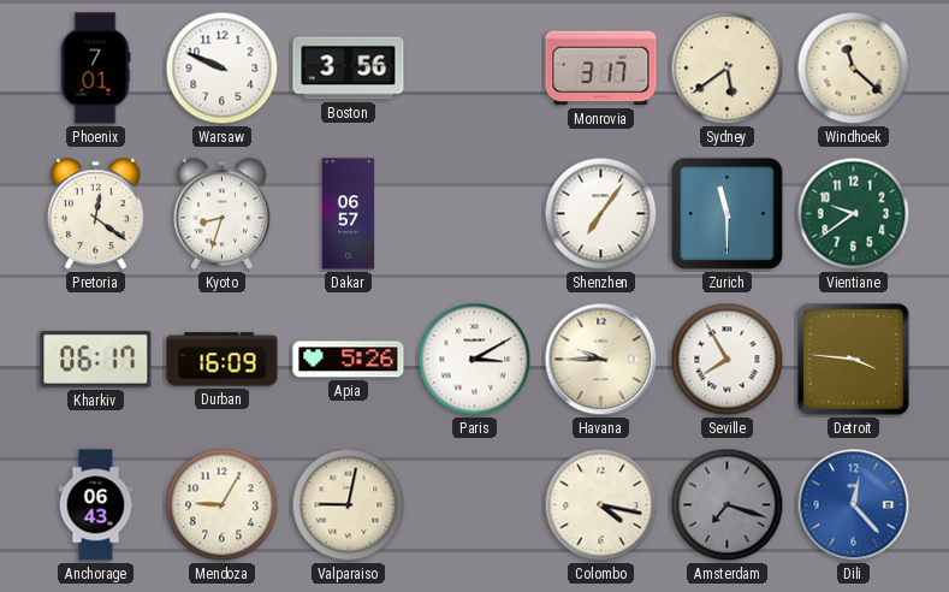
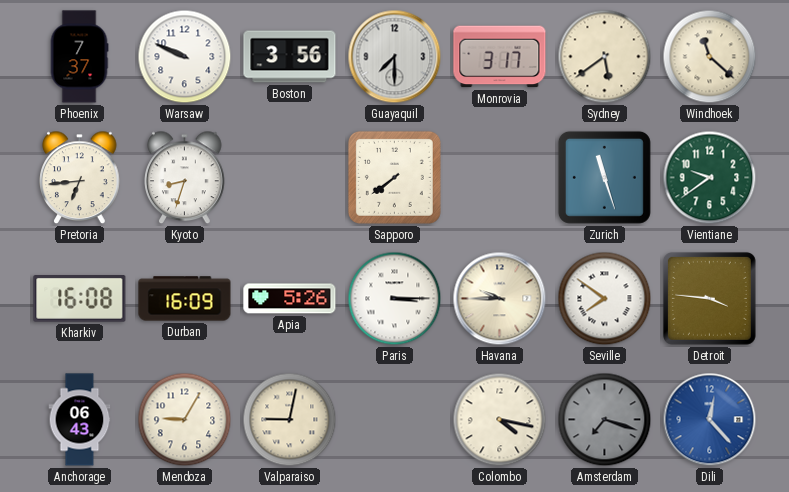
Phoenix: 7:01 -> 7:37
Guayaquil: none -> 7:30
Pretoria: 12:21 -> 6:44
Dakar: 06:57 -> none
Sapporo: none -> 7:39
Shenzhen: 7:06 -> none
Zurich: 11:30 -> 11:27
Kharkiv: 06:17 -> 16:08
Paris: 3:10 -> 3:15
Seville: 7:55 -> 7:51
